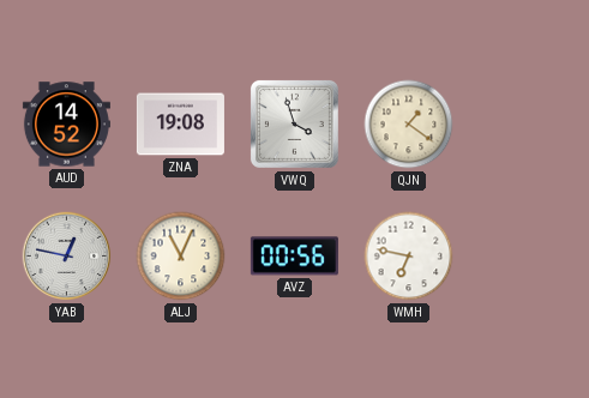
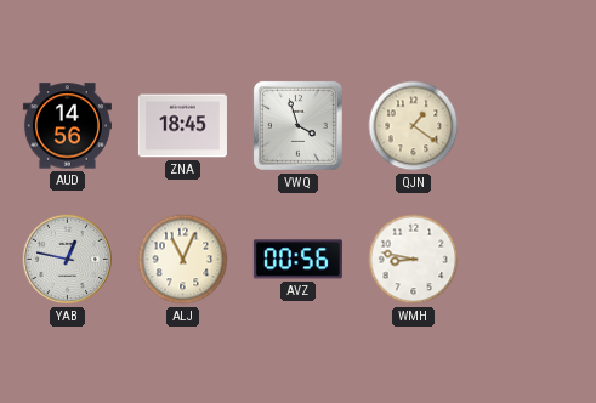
AUD: 14:52 -> 14:56
ZNA: 19:08 -> 18:45
WMH: 6:47 -> 8:47
